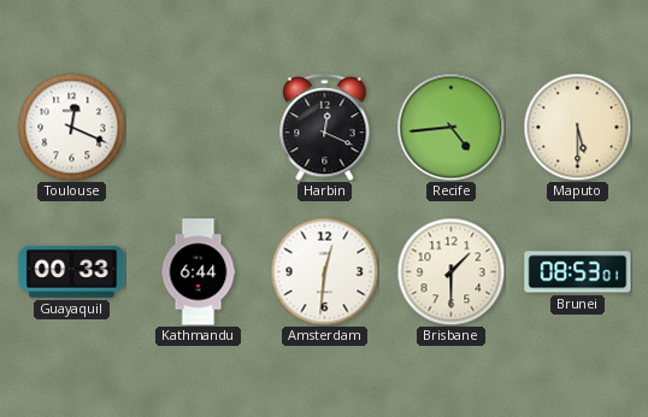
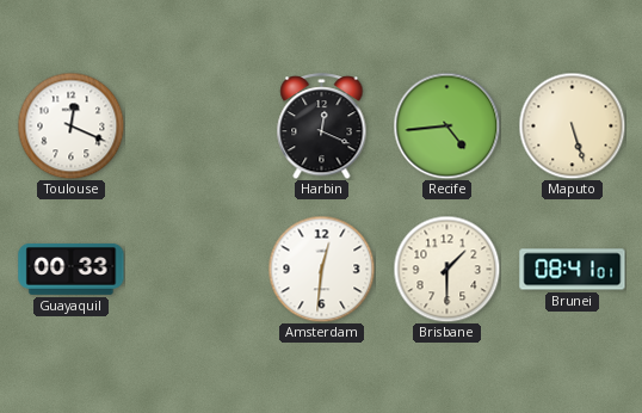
Maputo: 5:30 -> 5:27
Kathmandu: 6:44 -> none
Brunei: 08:53 -> 08:41
